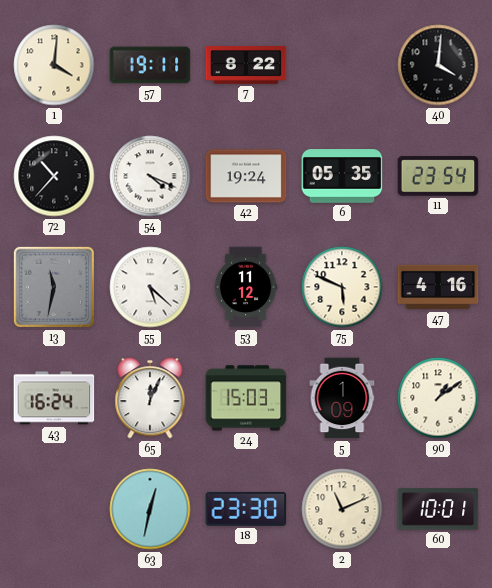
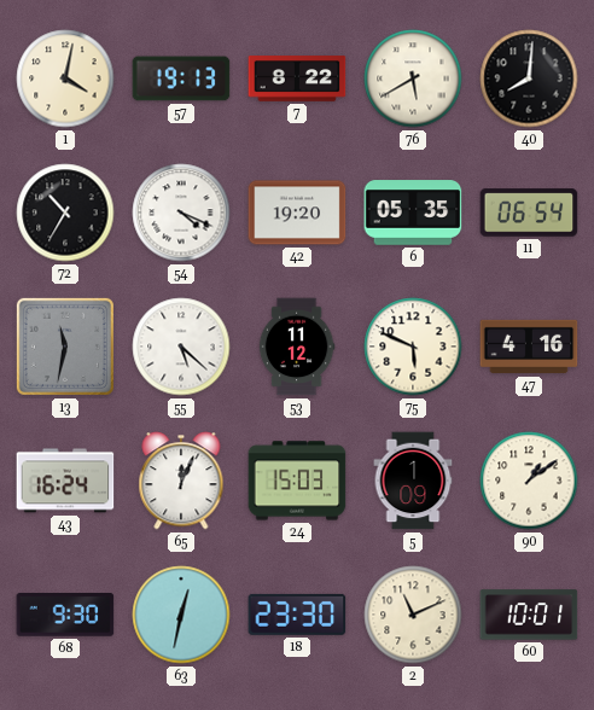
1: 4:01 -> 4:02
57: 19:11 -> 19:13
76: none -> 5:40
40: 4:01 -> 8:01
72: 10:37 -> 10:35
42: 19:24 -> 19:20
11: 23:54 -> 06:54
68: none -> 9:30
